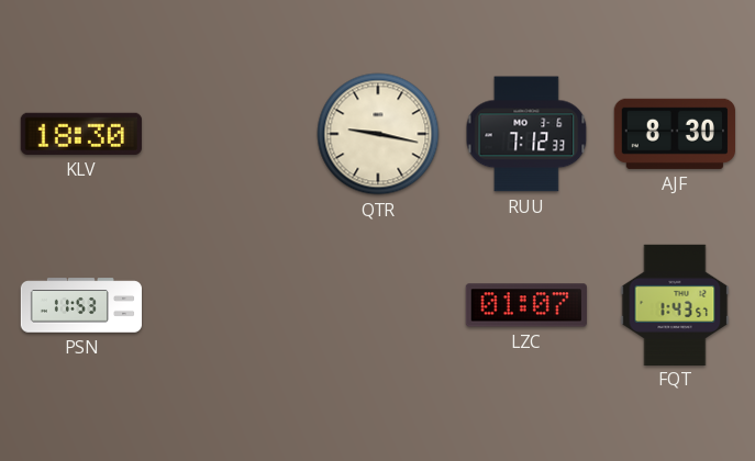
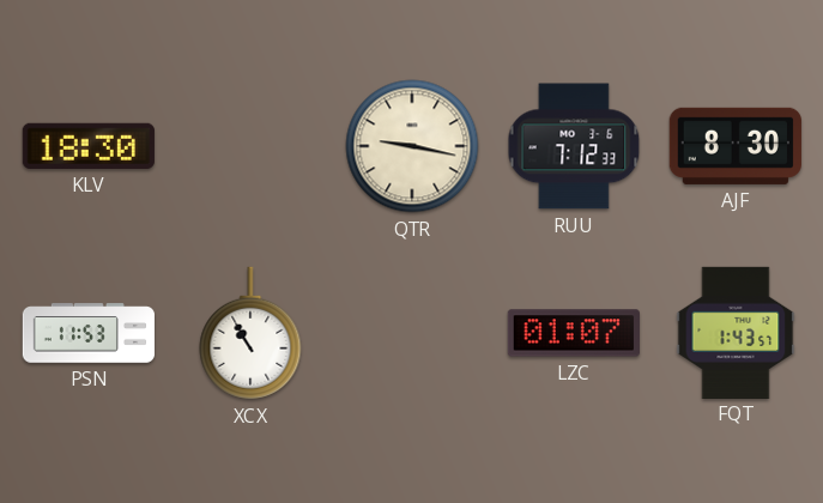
XCX: none -> 10:55
